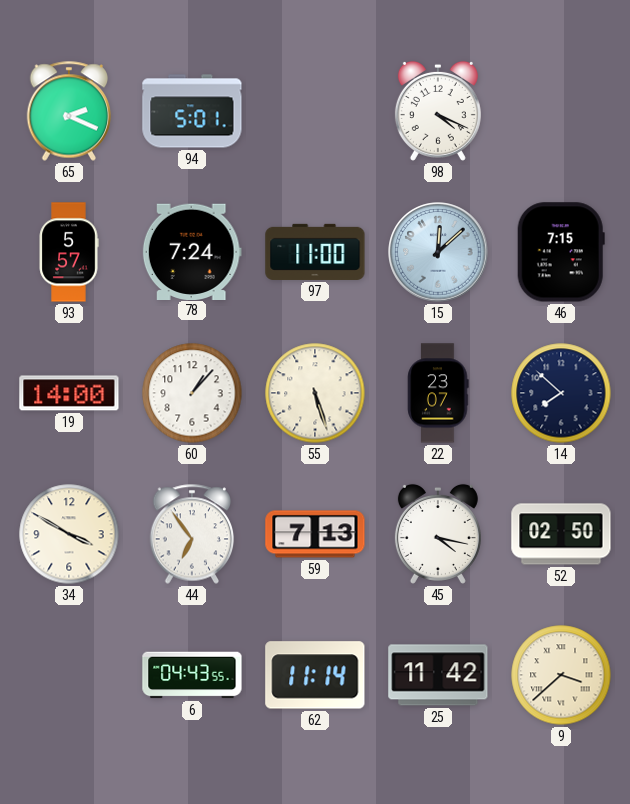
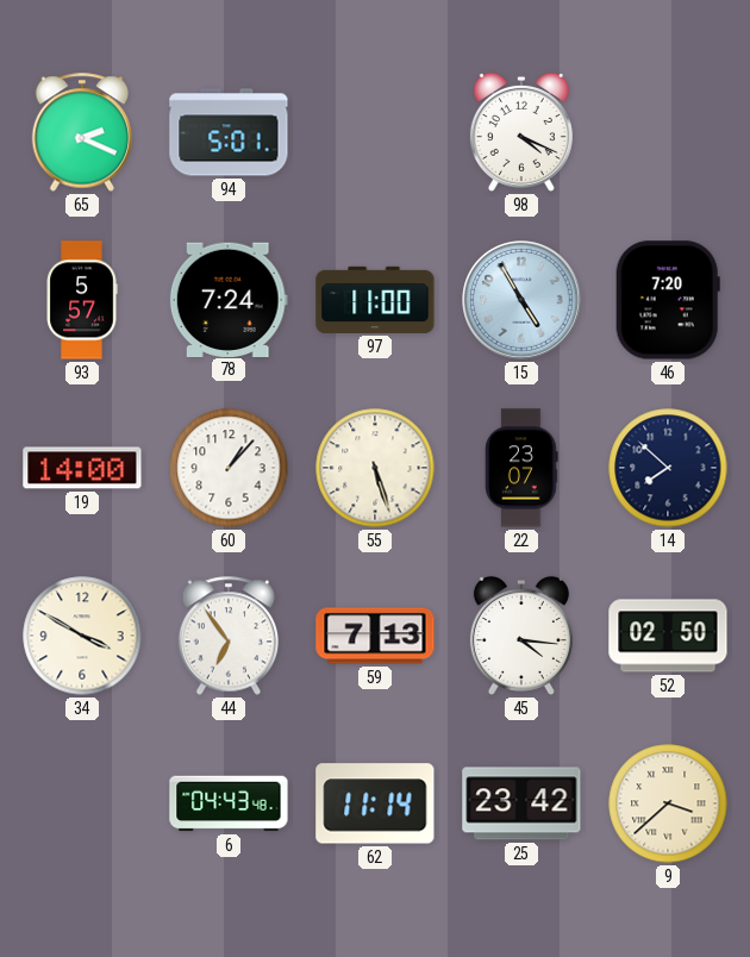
15: 12:08 -> 4:55
46: 7:15 -> 7:20
45: 4:17 -> 4:16
6: 04:43:55 -> 04:43:48
25: 11:42 -> 23:42
